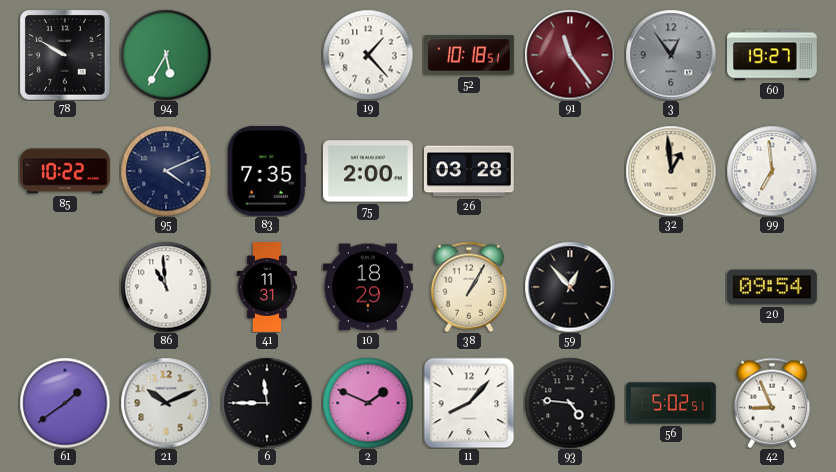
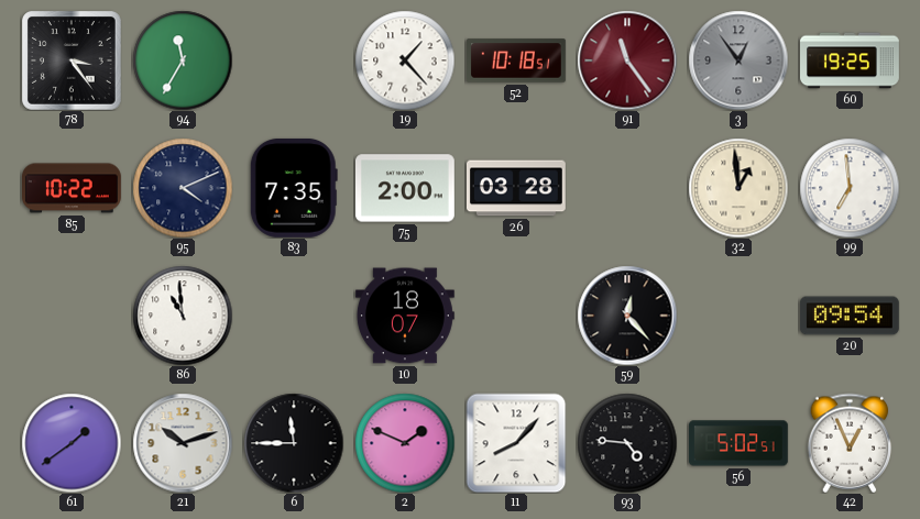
78: 9:50 -> 3:24
94: 5:35 -> 11:35
60: 19:27 -> 19:25
41: 11:31 -> none
10: 18:29 -> 18:07
38: 1:05 -> none
59: 12:53 -> 12:23
21: 10:11 -> 10:12
42: 8:56 -> 12:56
